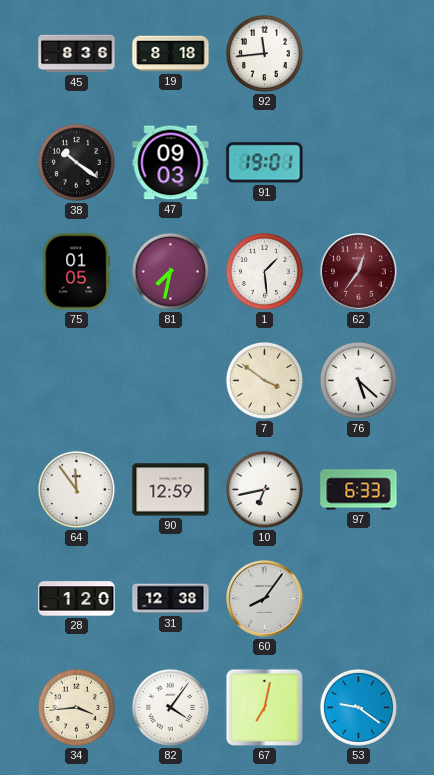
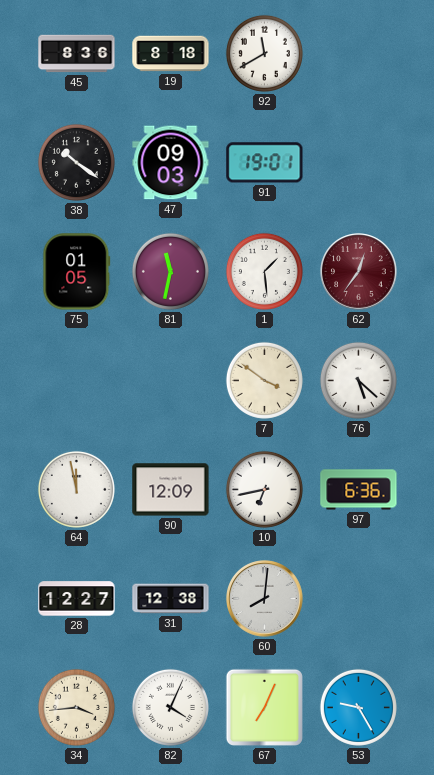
92: 11:44 -> 11:40
81: 7:32 -> 11:32
64: 11:54 -> 11:58
90: 12:59 -> 12:09
97: 6:33 -> 6:36
28: 1:20 -> 12:27
60: 8:06 -> 8:01
82: 4:06 -> 4:04
67: 7:02 -> 7:04
53: 9:21 -> 9:25
